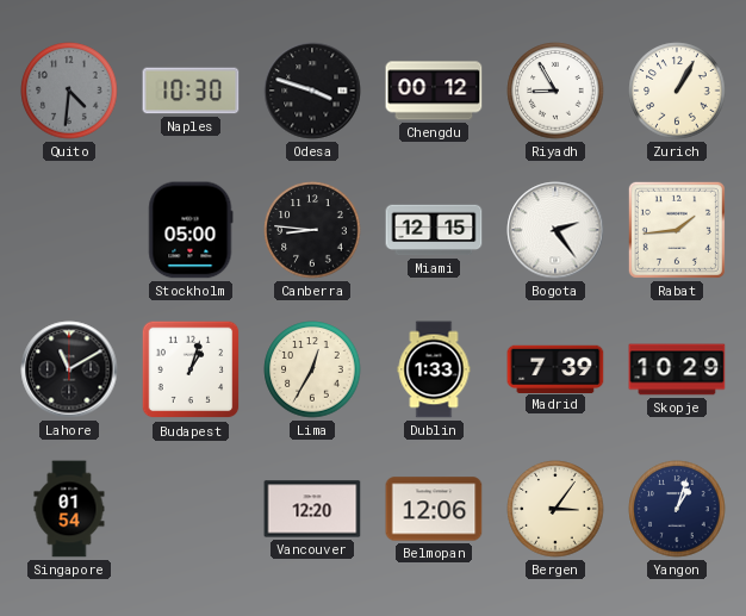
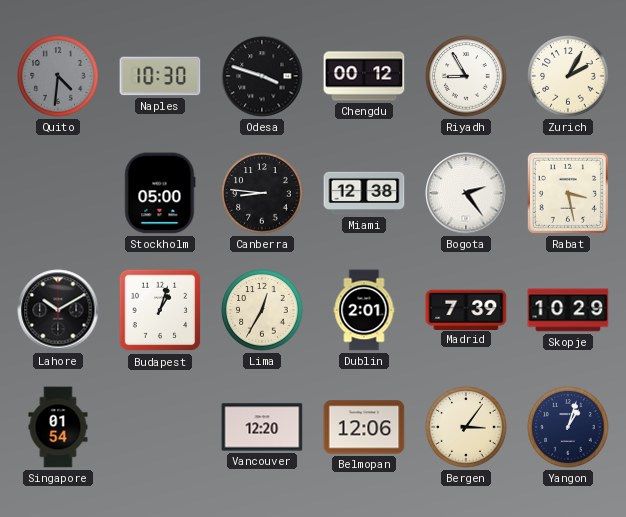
Zurich: 1:05 -> 2:05
Miami: 12:15 -> 12:38
Rabat: 1:44 -> 3:28
Lahore: 11:10 -> 10:10
Dublin: 1:33 -> 2:01
